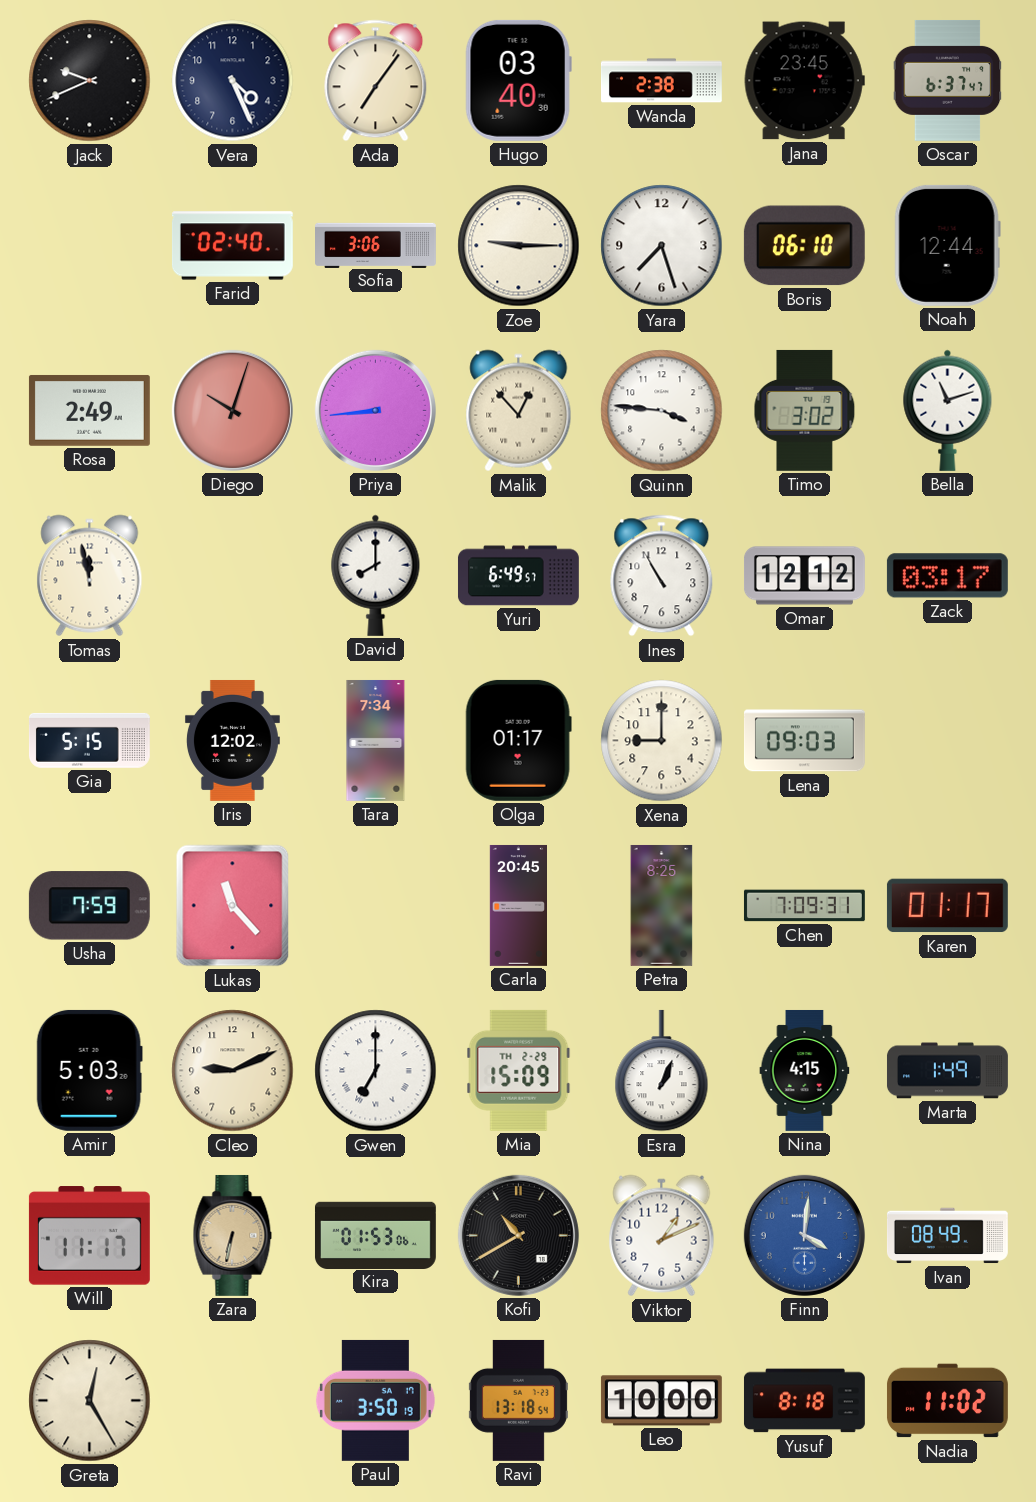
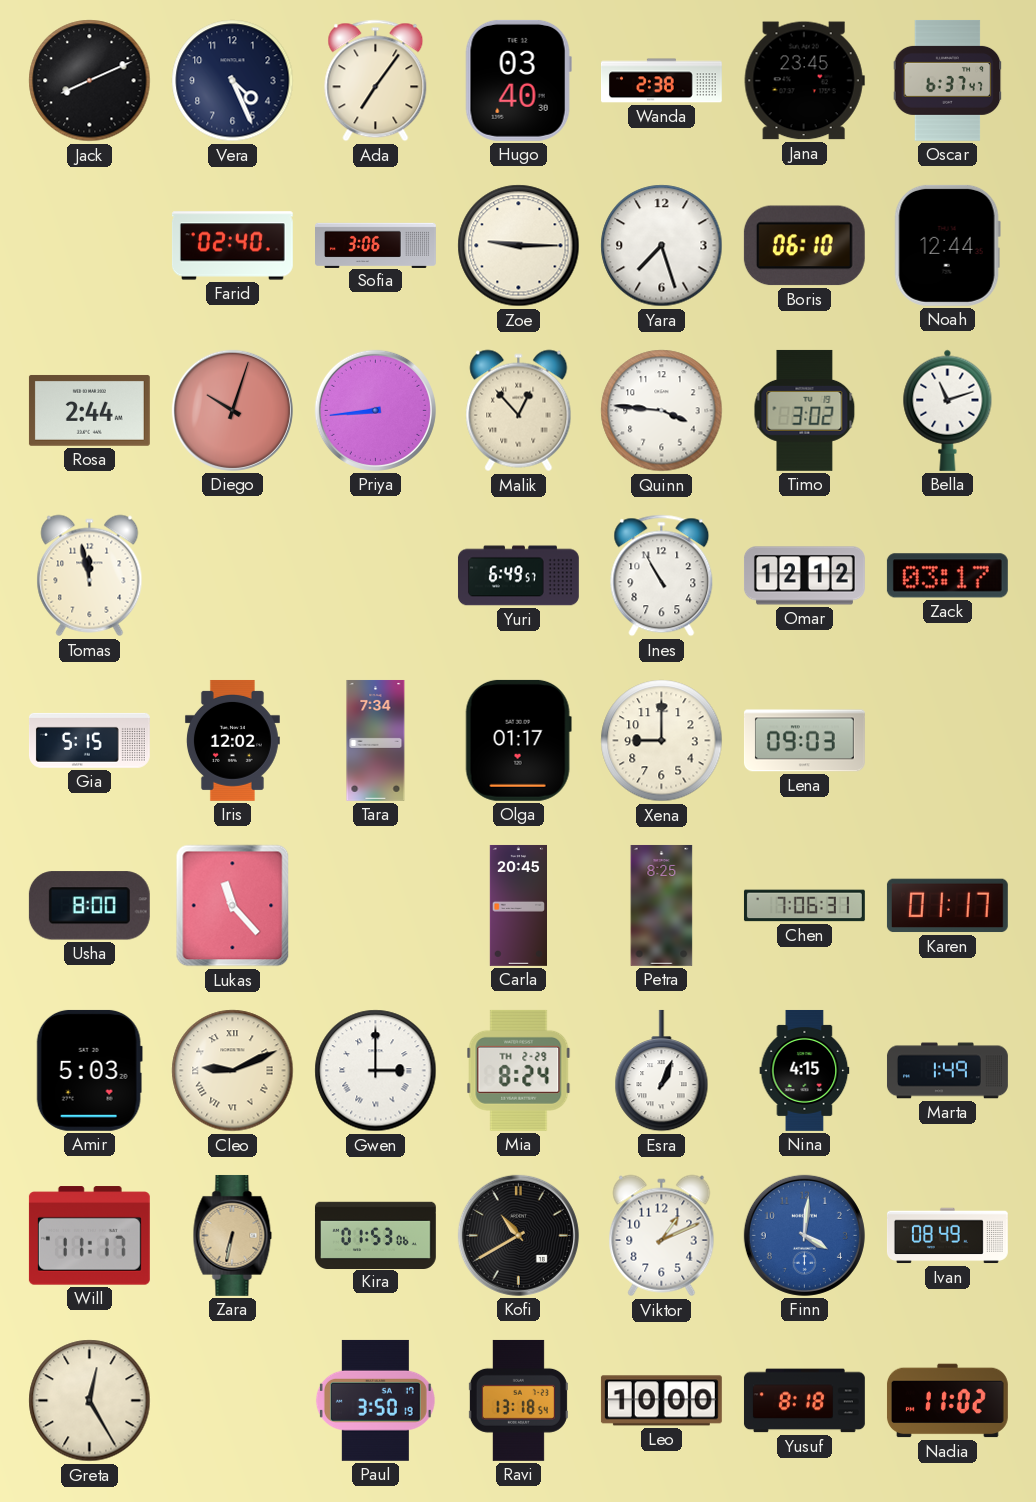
Jack: 9:41 -> 8:11
Rosa: 2:49 -> 2:44
David: 8:00 -> none
Usha: 7:59 -> 8:00
Chen: 7:09 -> 7:06
Cleo numerals: Arabic -> Roman
Gwen: 7:00 -> 3:00
Mia: 15:09 -> 8:24
